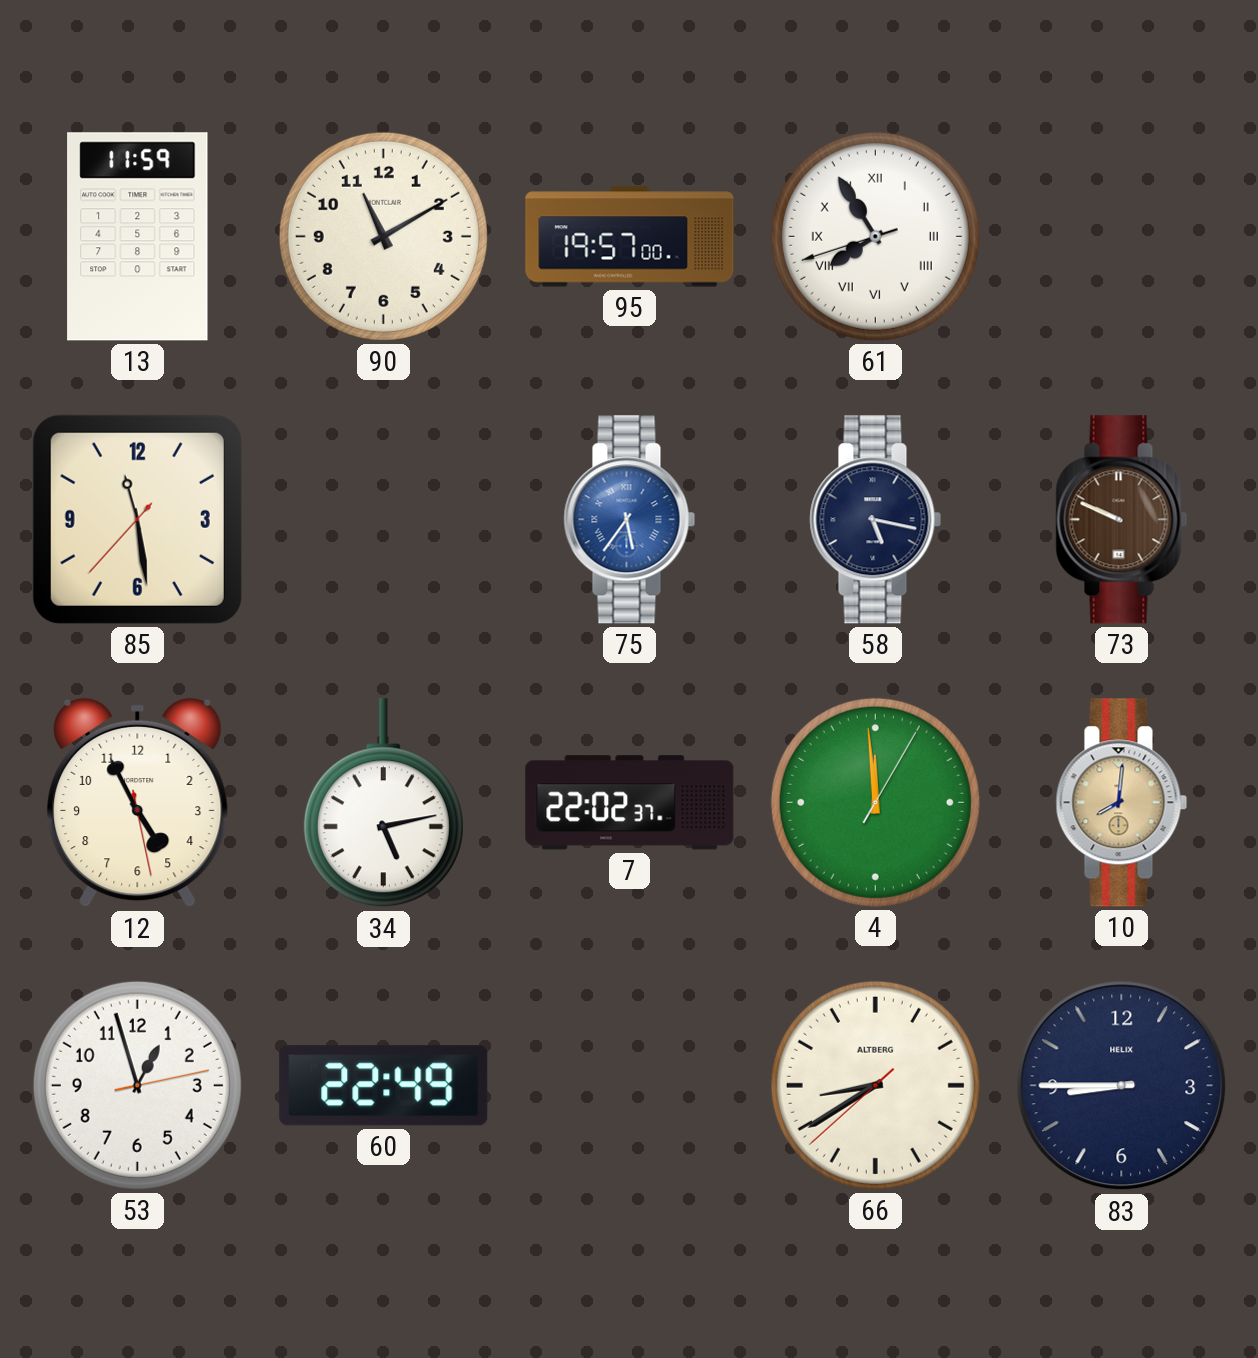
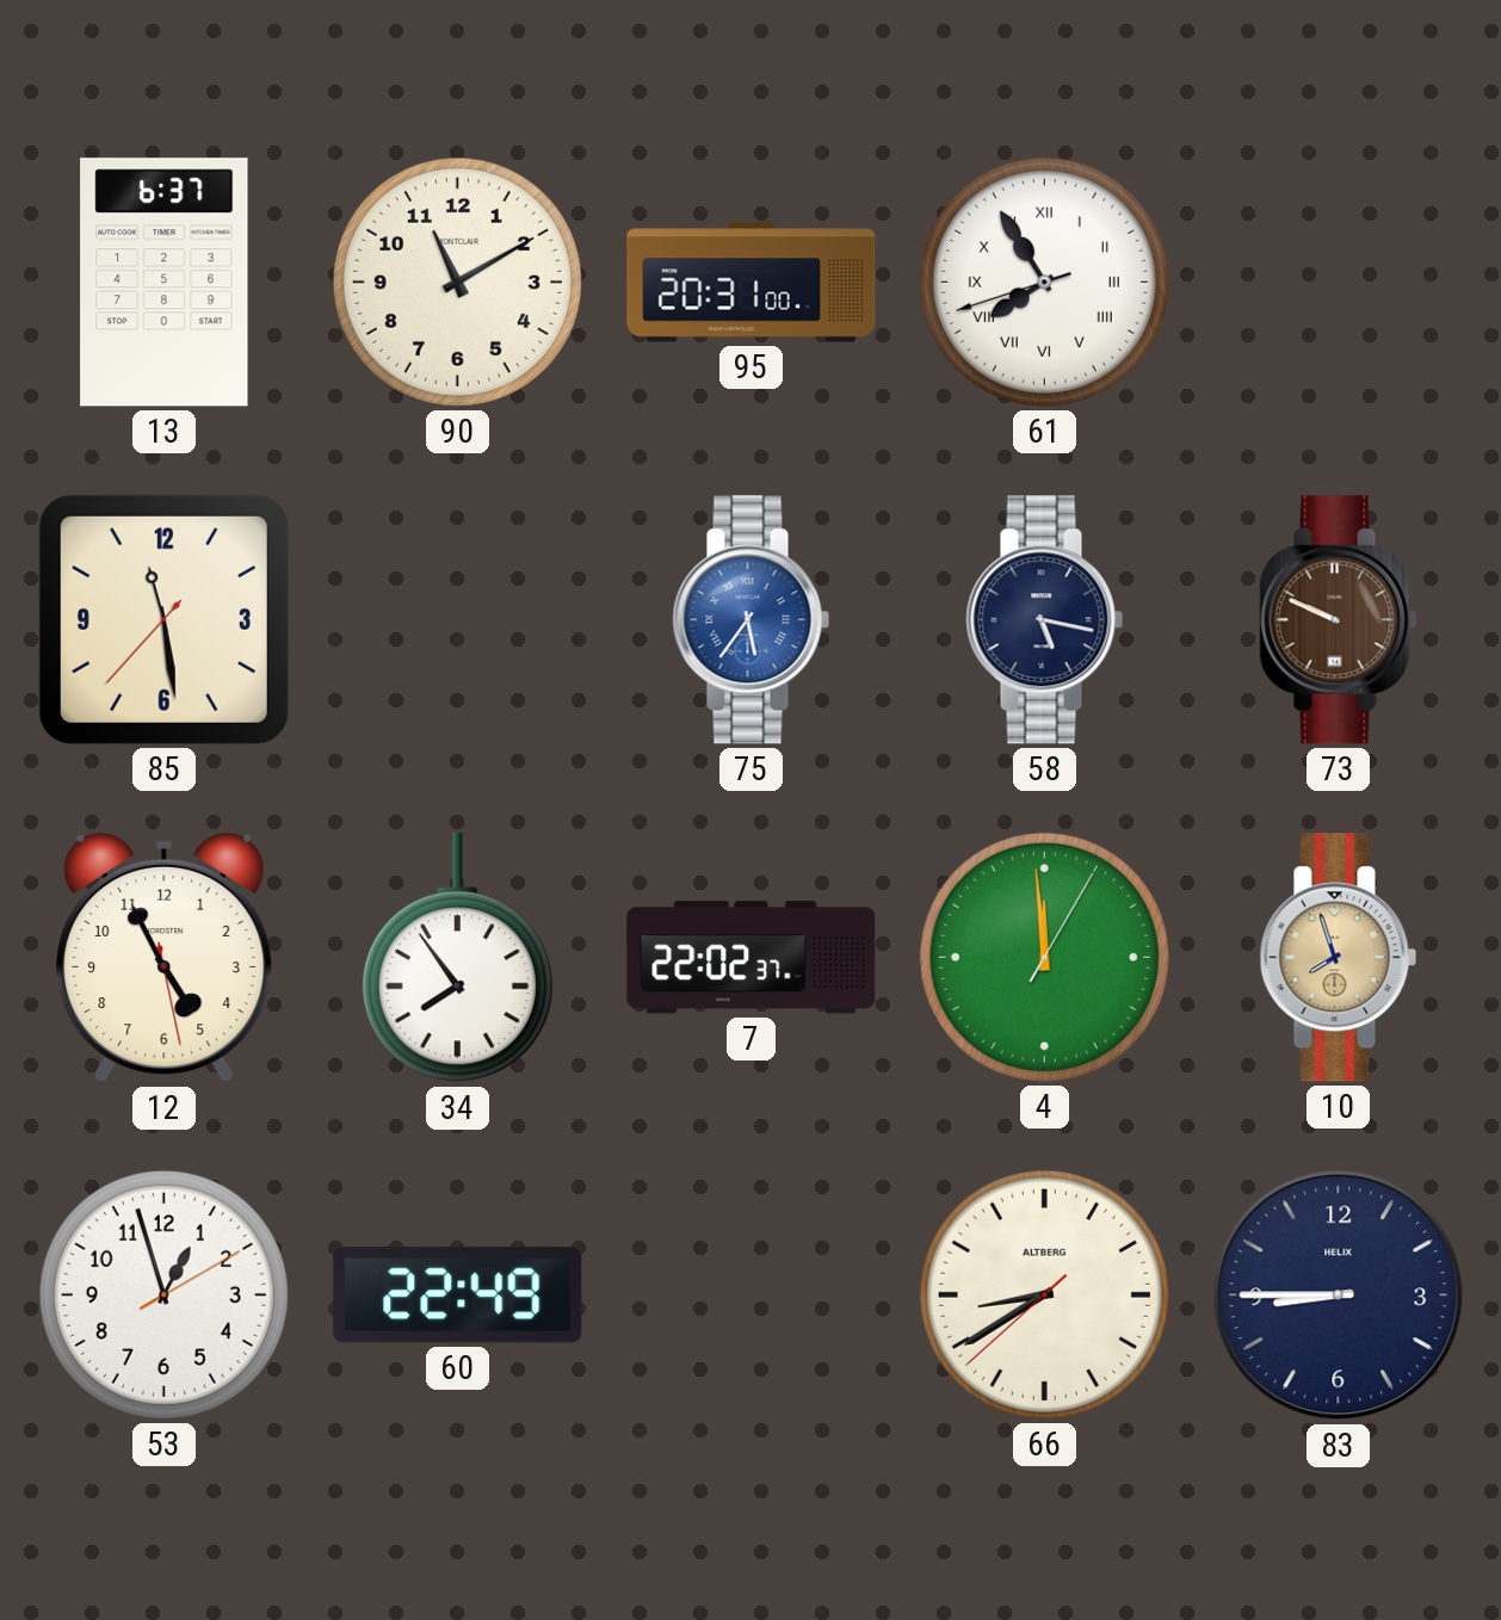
13: 11:59 -> 6:37
95: 19:57 -> 20:31
34: 5:13 -> 7:54
10: 8:01 -> 7:57
53: 12:57:13 -> 12:57:10
